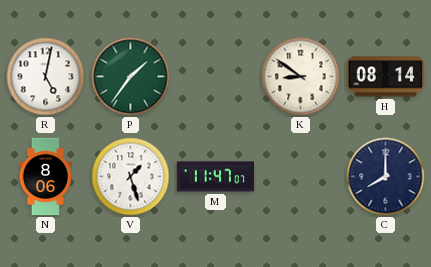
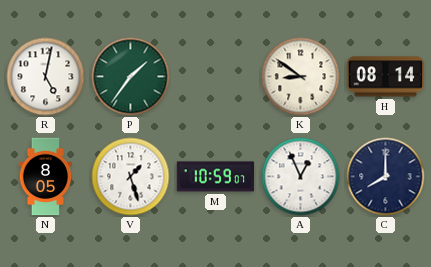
N: 8:06 -> 8:05
M: 11:47 -> 10:59
A: none -> 12:56
